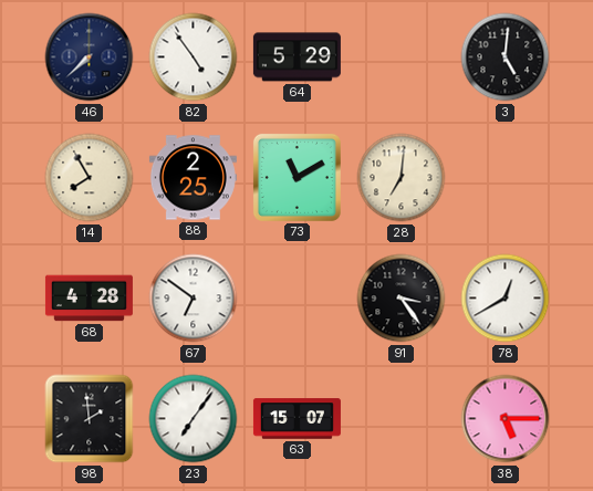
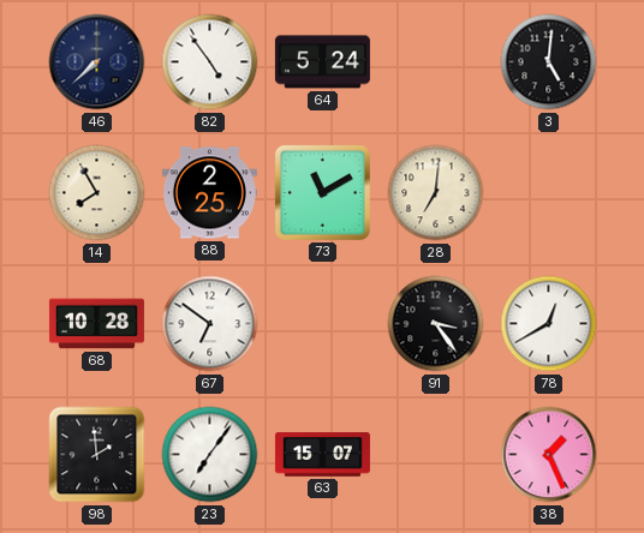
64: 5:29 -> 5:24
68: 4:28 -> 10:28
38: 5:15 -> 1:26
